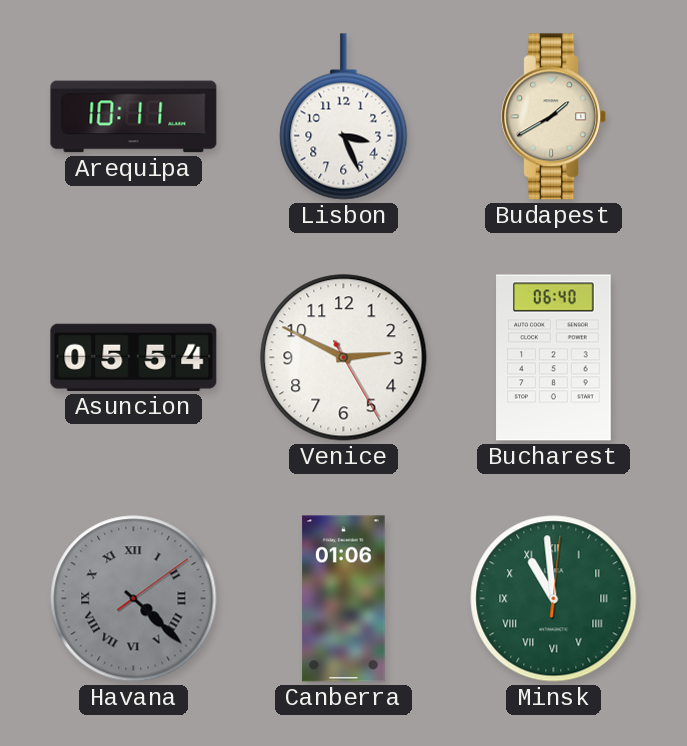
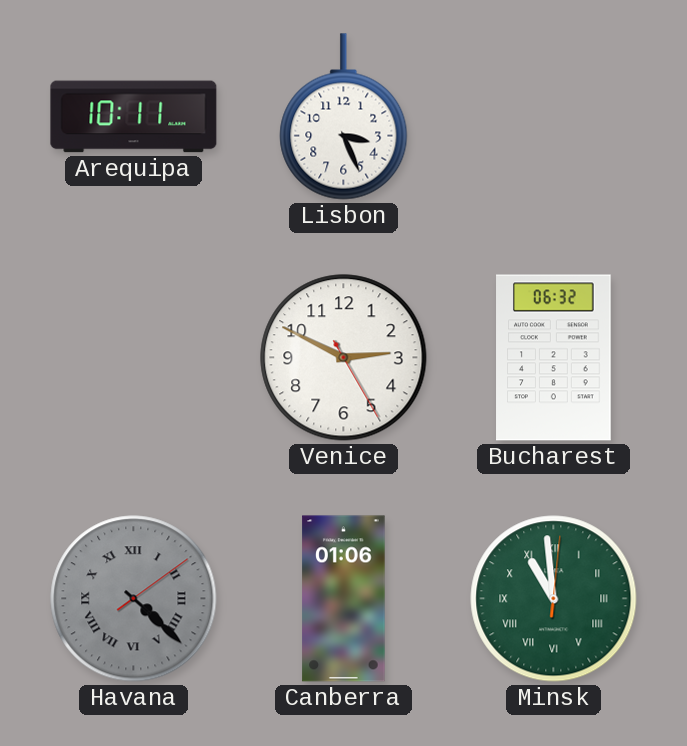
Budapest: 1:40 -> none
Asuncion: 05:54 -> none
Bucharest: 06:40 -> 06:32
